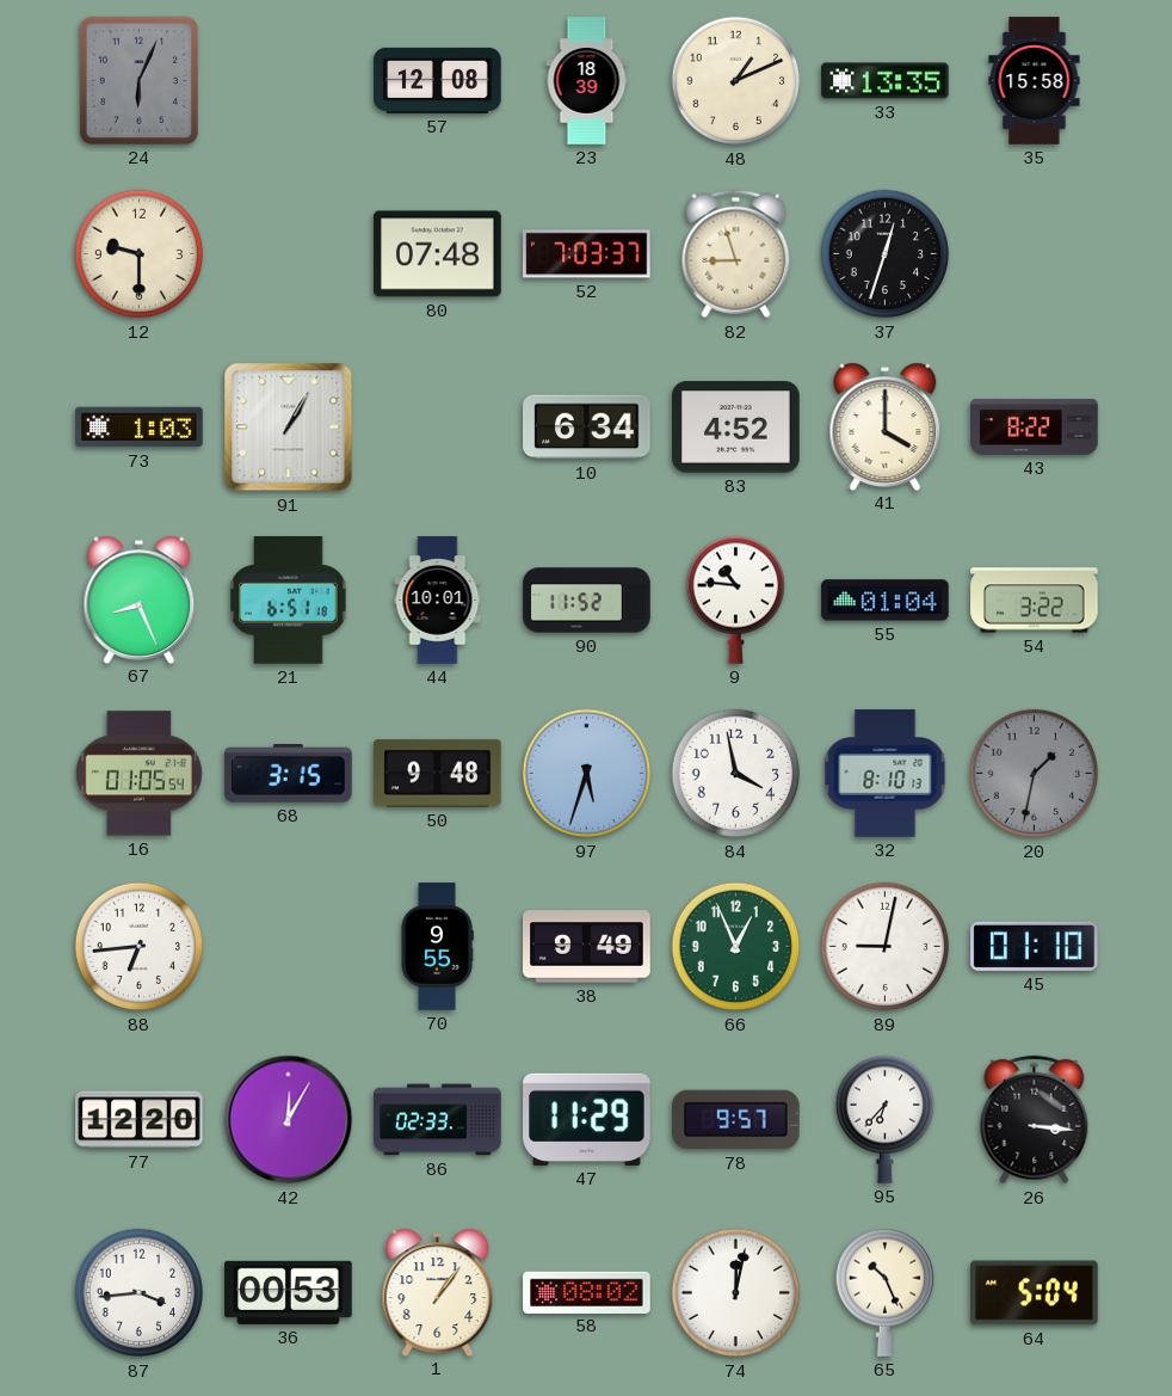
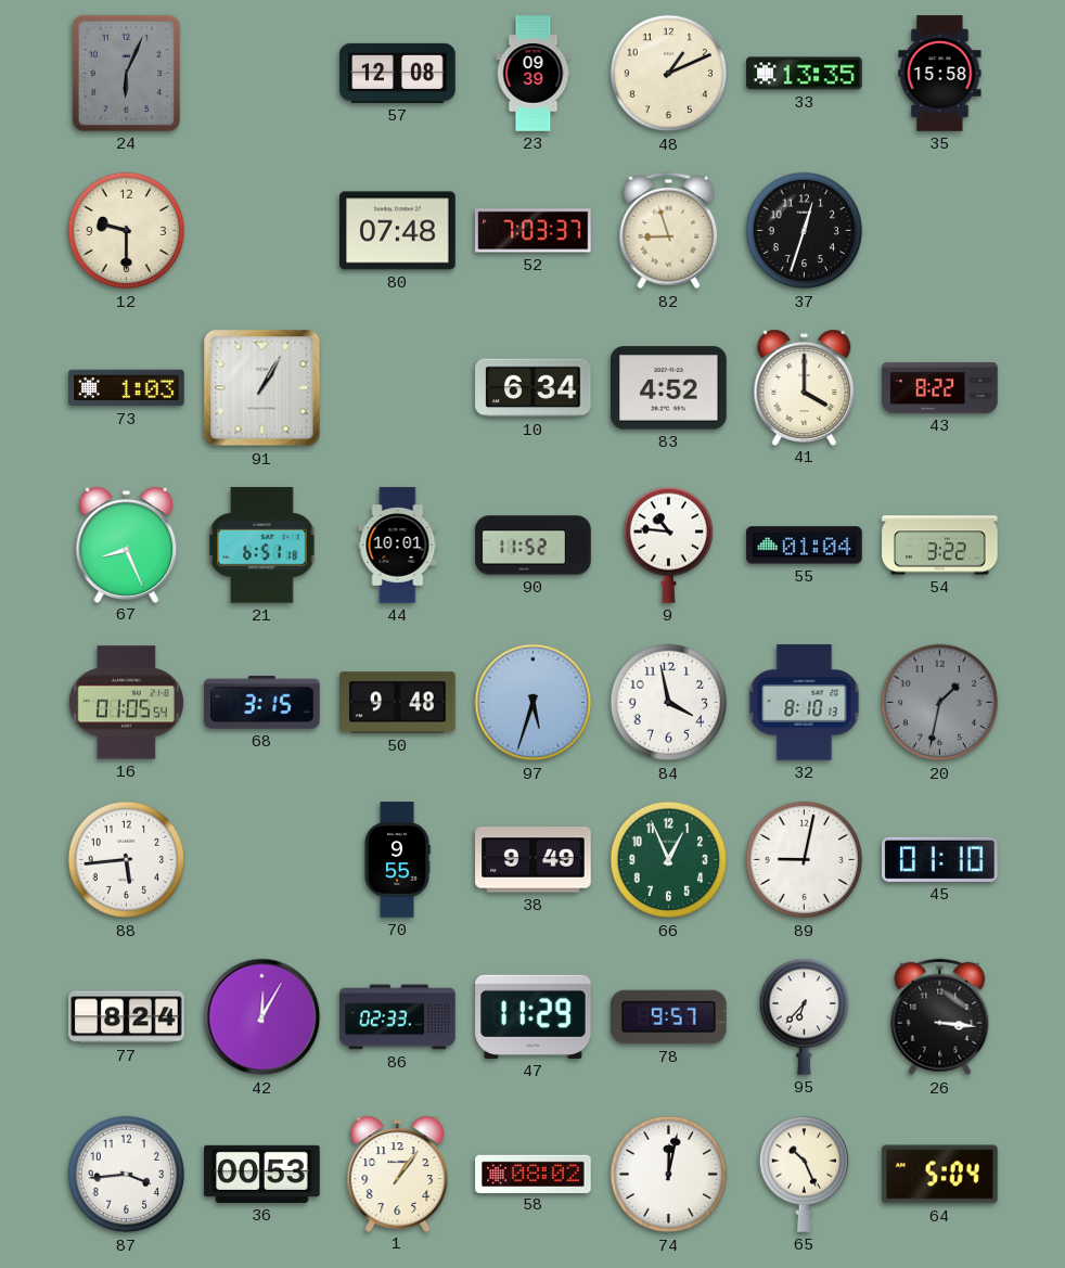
23: 18:39 -> 09:39
88: 6:44 -> 5:44
77: 12:20 -> 8:24
